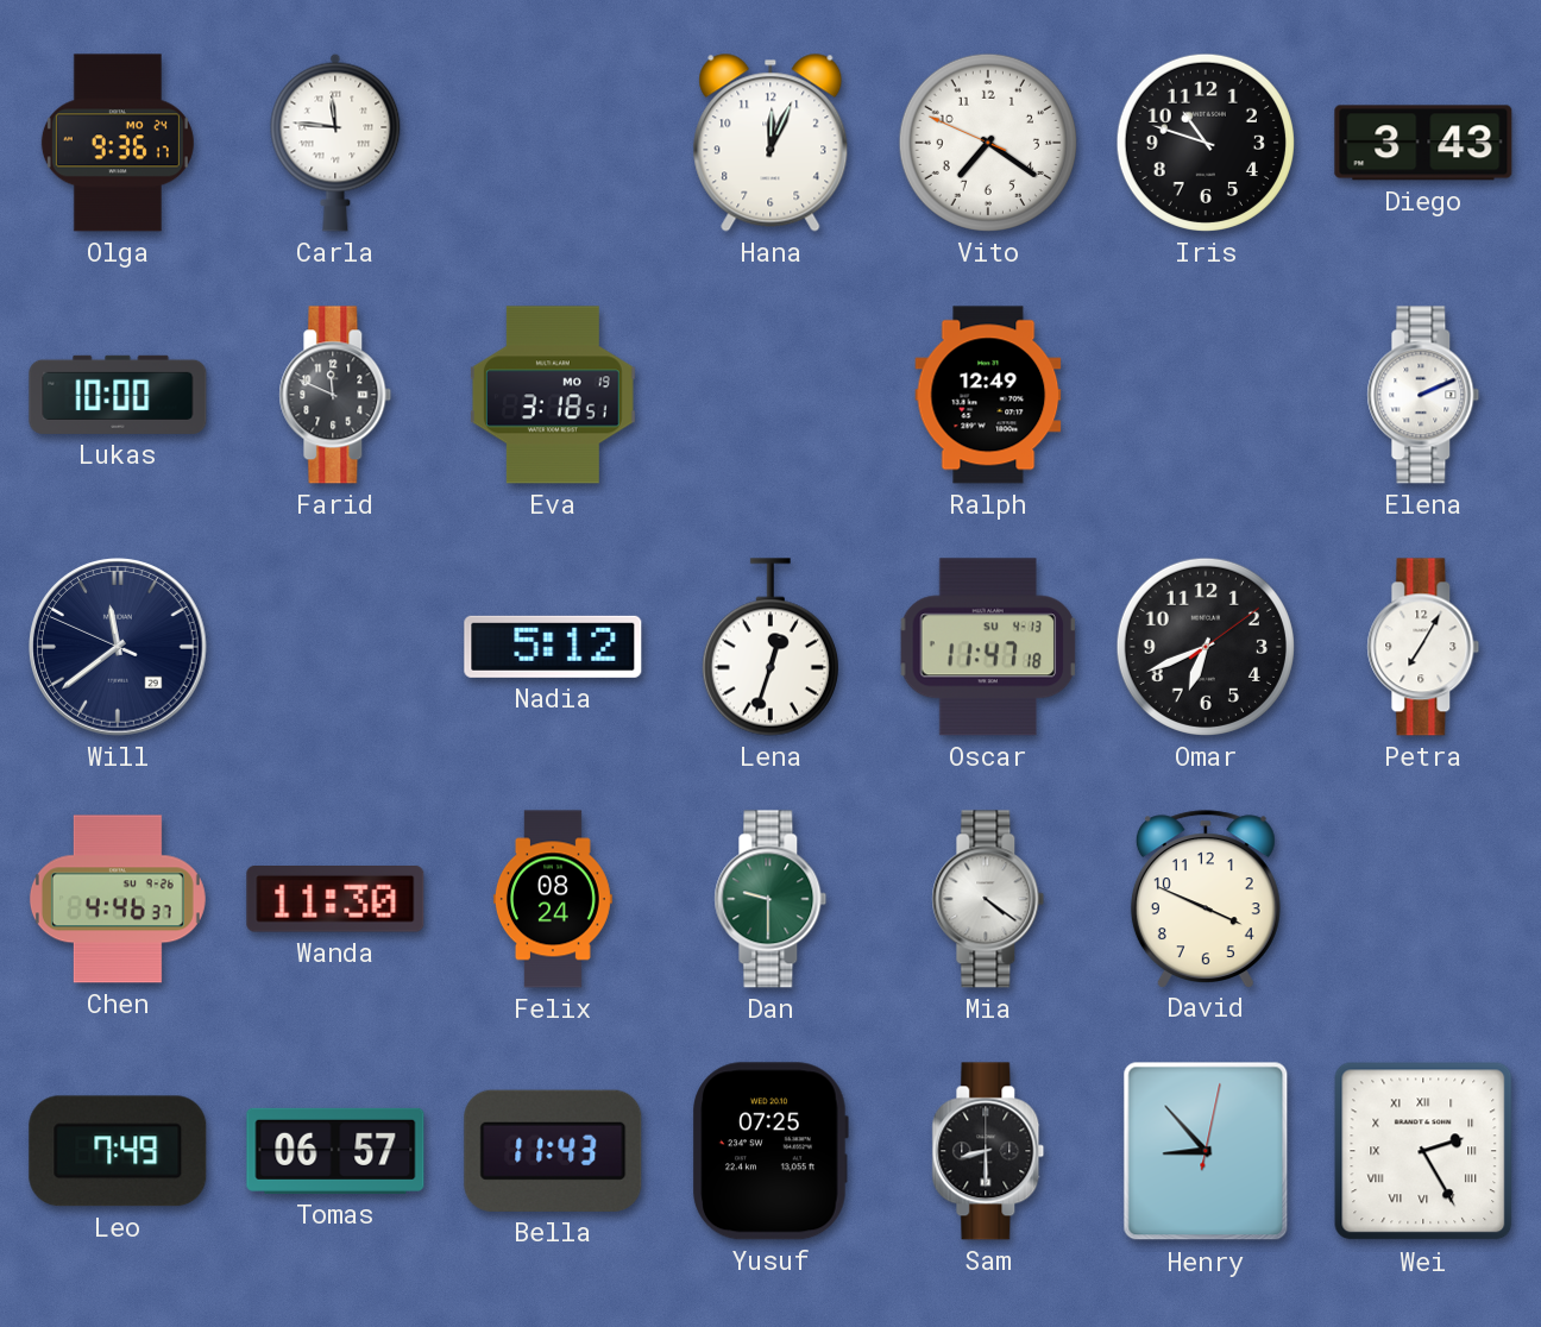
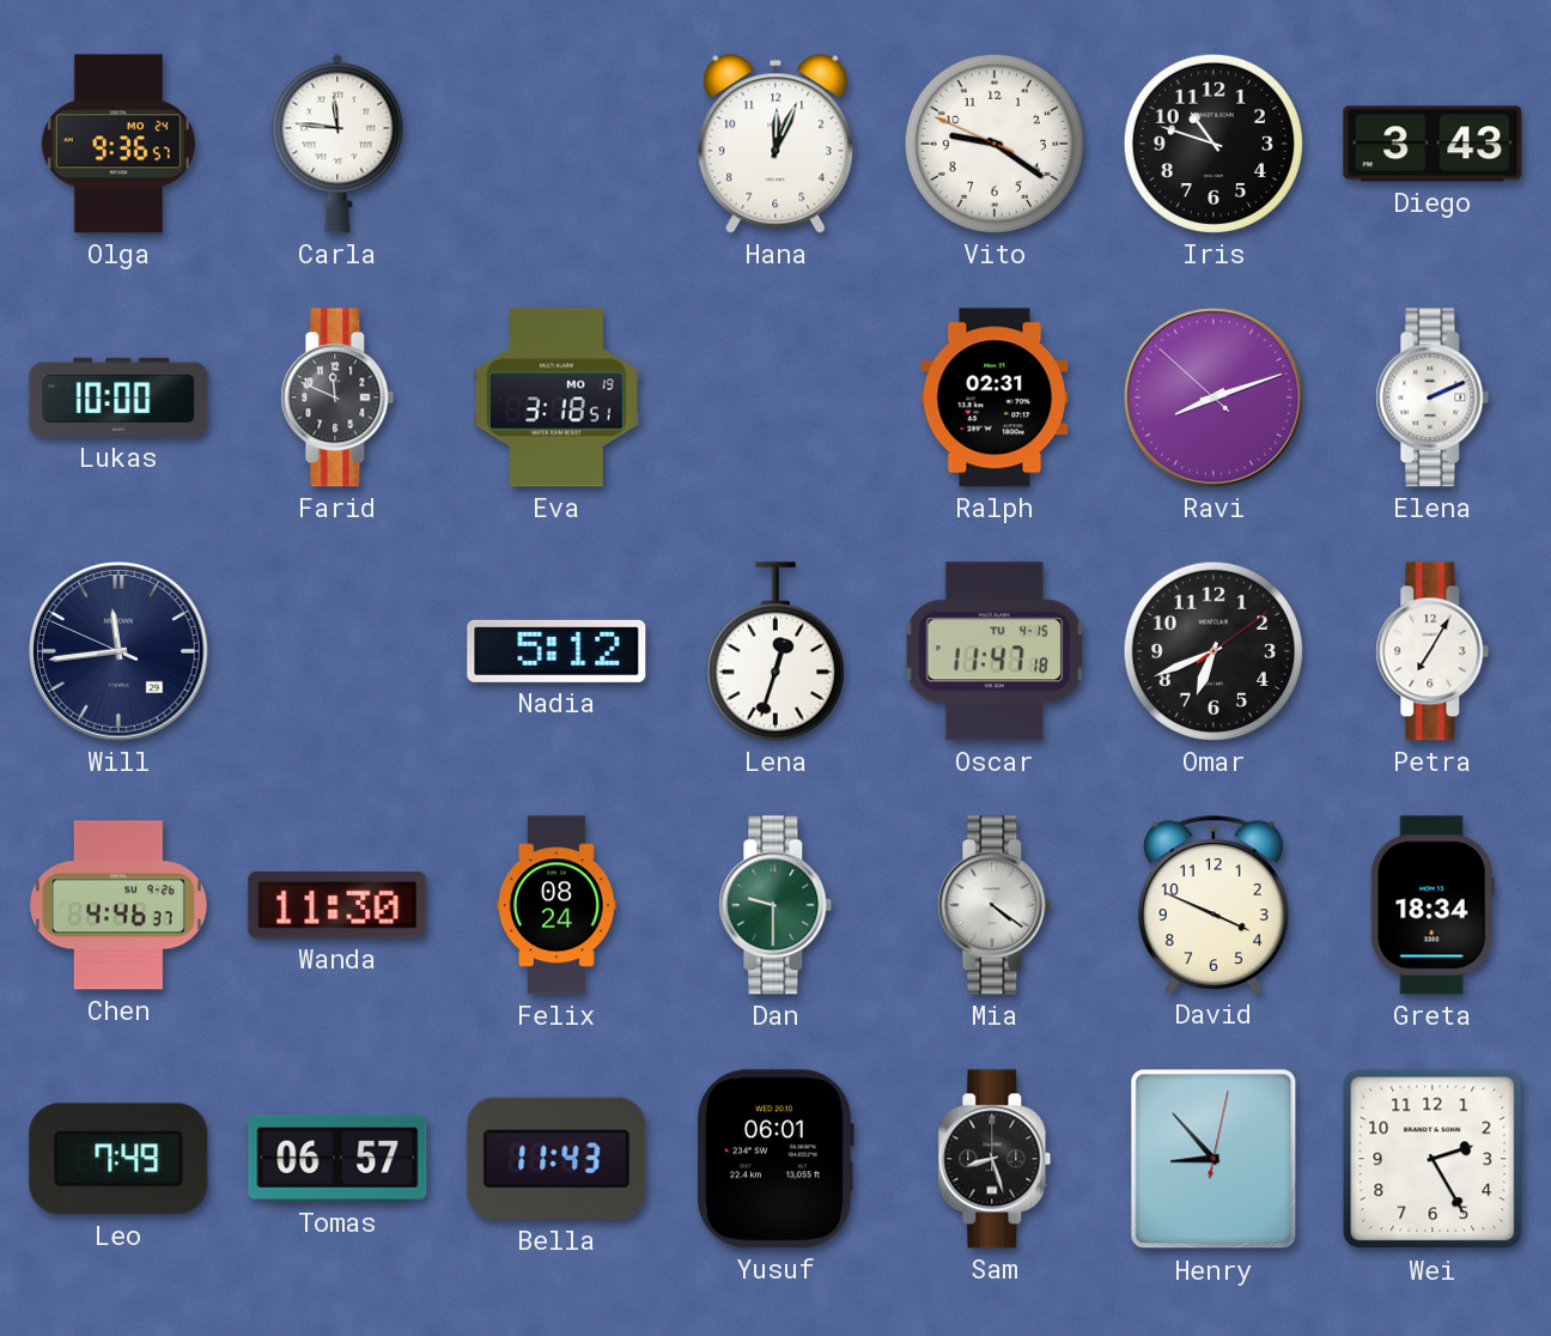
Olga: 9:36:17 -> 9:36:57
Vito: 7:20 -> 9:20
Ralph: 12:49 -> 02:31
Ravi: none -> 8:11
Will: 11:38 -> 11:43
Oscar date: SU 4-13 -> TU 4-15
Greta: none -> 18:34
Yusuf: 07:25 -> 06:01
Sam: 8:30 -> 8:27
Wei numerals: Roman -> Arabic
